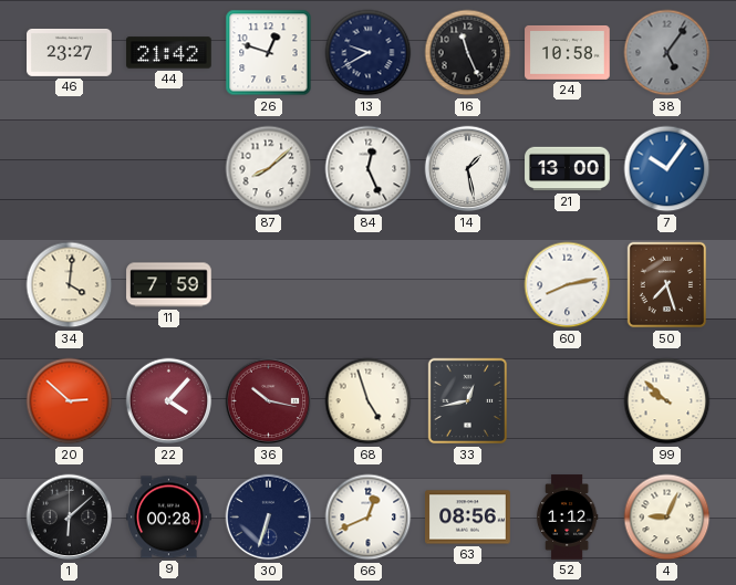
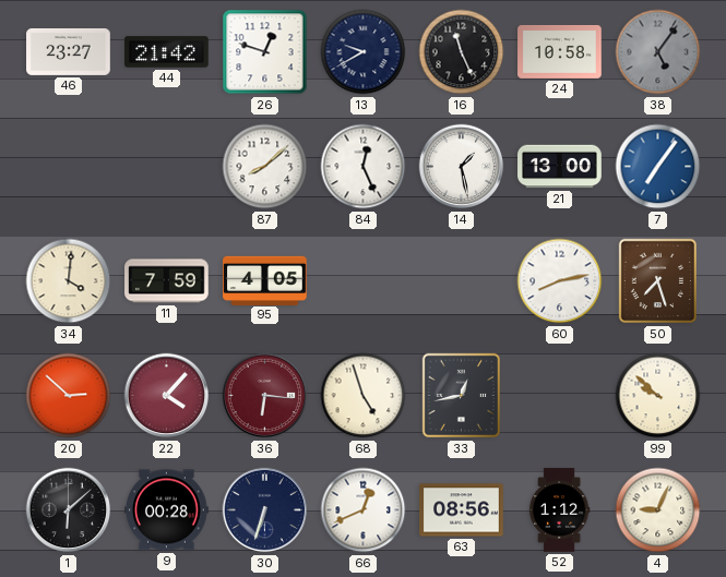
7: 10:06 -> 7:06
95: none -> 4:05
36: 10:17 -> 6:16
